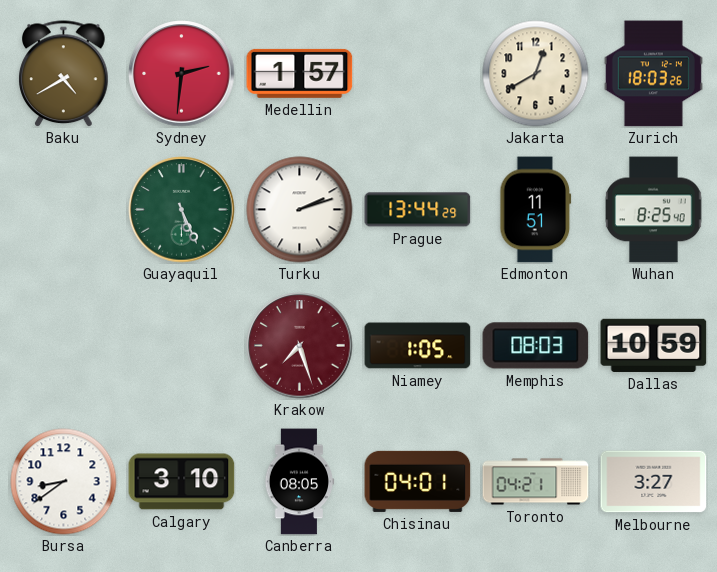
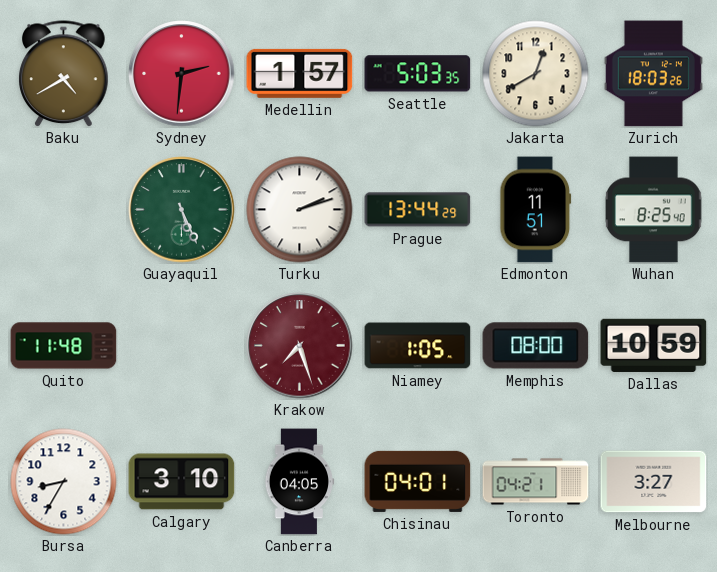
Seattle: none -> 5:03
Quito: none -> 11:48
Memphis: 08:03 -> 08:00
Bursa: 8:39 -> 8:35
Canberra: 08:05 -> 04:05
